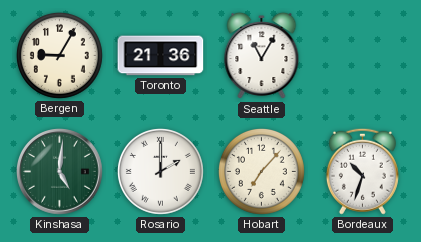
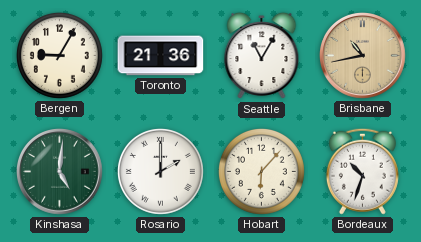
Brisbane: none -> 10:43
Hobart: 7:07 -> 6:07
